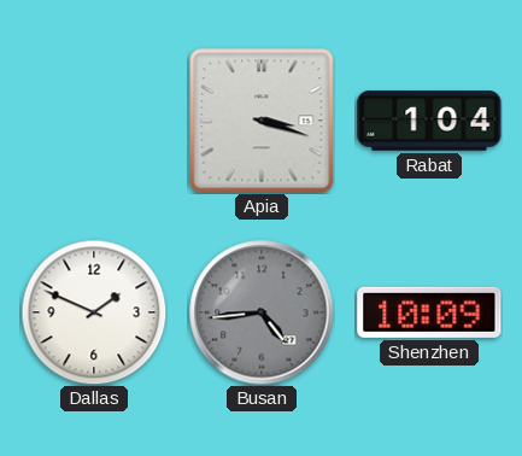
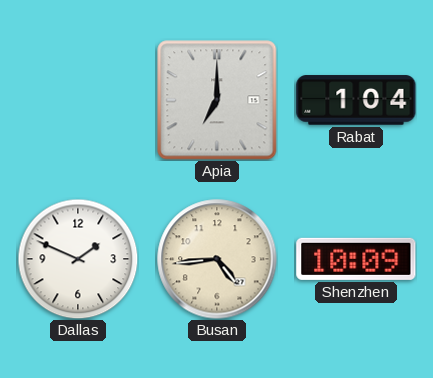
Apia: 3:18 -> 7:00
Busan dial: grey -> cream
